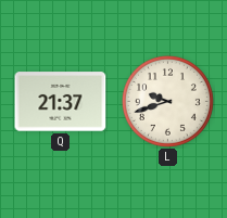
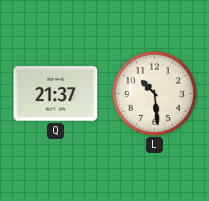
L: 9:42 -> 10:29
